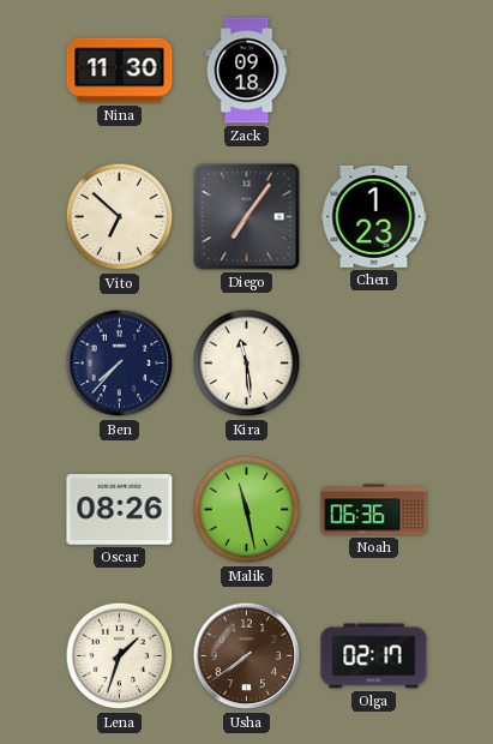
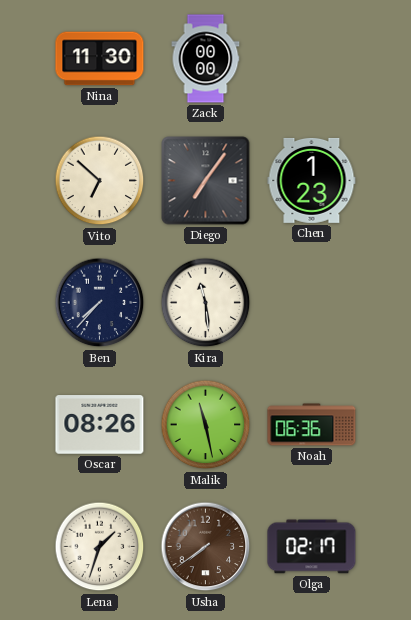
Zack: 09:18 -> 00:00
